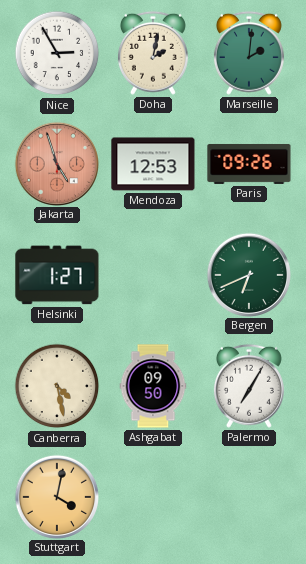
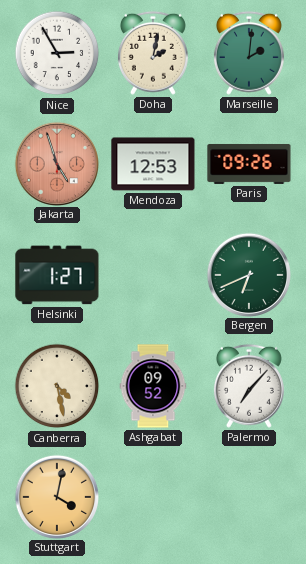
Ashgabat: 09:50 -> 09:52
Palermo: 7:05 -> 7:07
